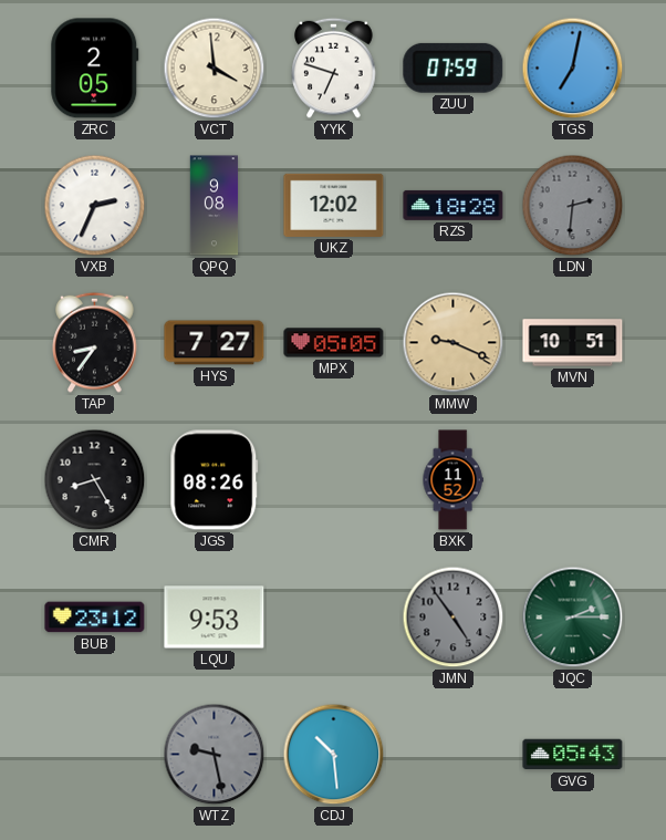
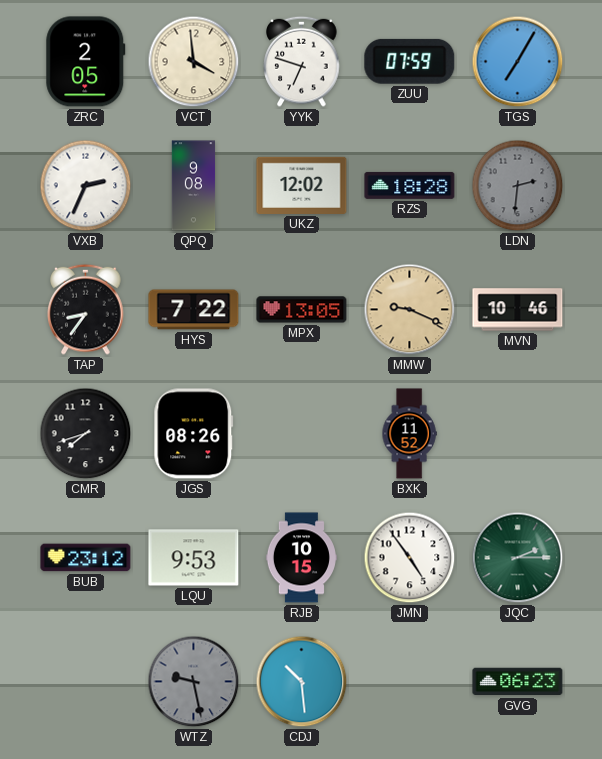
TGS: 7:02 -> 7:05
HYS: 7:27 -> 7:22
MPX: 05:05 -> 13:05
MVN: 10:51 -> 10:46
CMR: 8:25 -> 7:42
RJB: none -> 10:15
JMN dial: grey -> white
GVG: 05:43 -> 06:23
